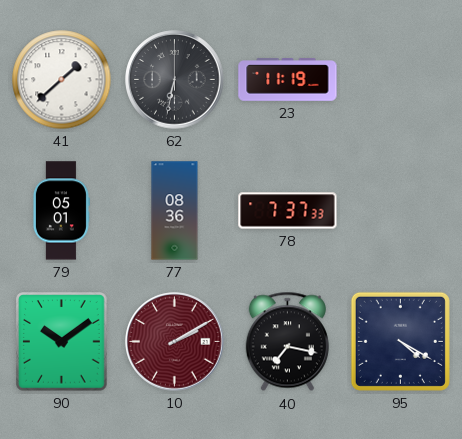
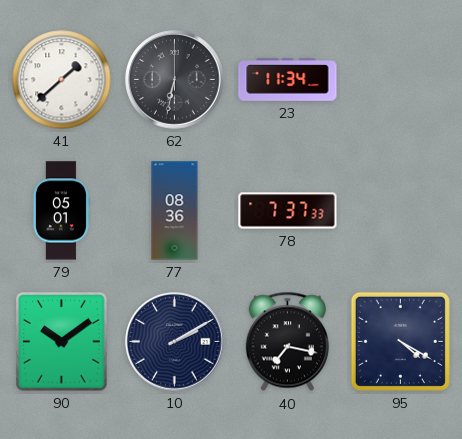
23: 11:19 -> 11:34
10 dial: burgundy -> navy
